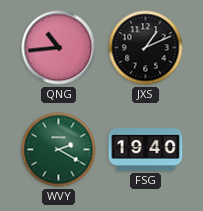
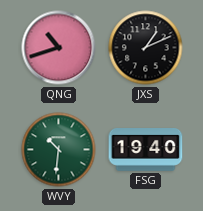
QNG: 10:44 -> 10:42
WVY: 2:20 -> 10:31
